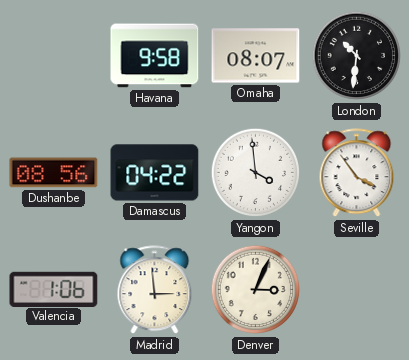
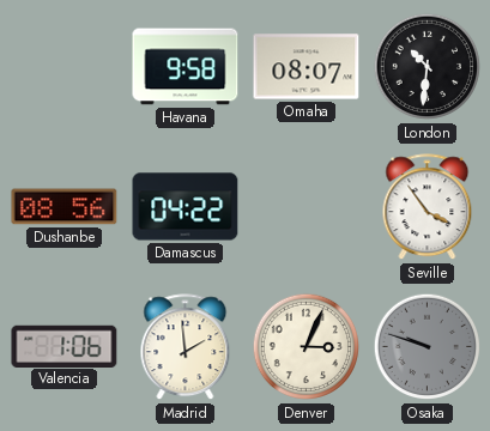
Yangon: 3:59 -> none
Madrid: 2:59 -> 1:59
Osaka: none -> 9:48
